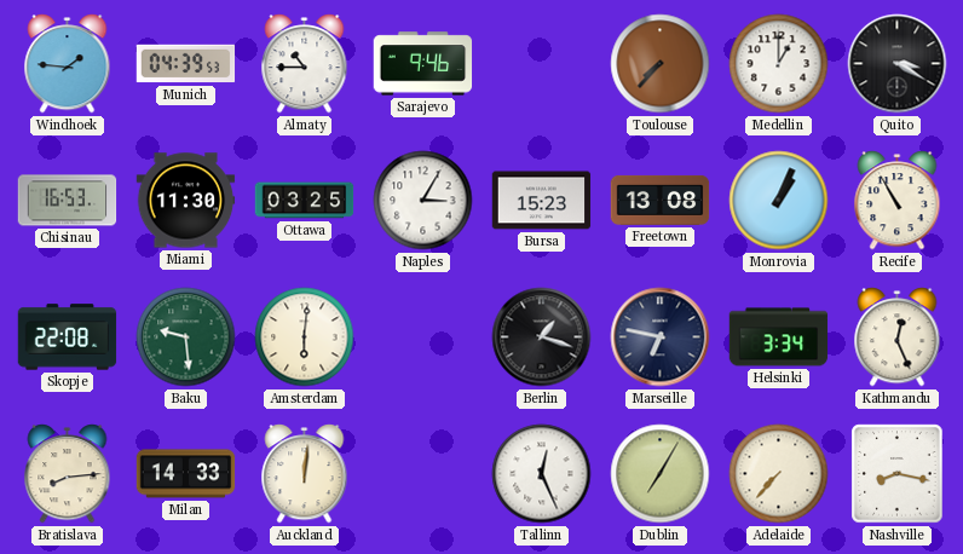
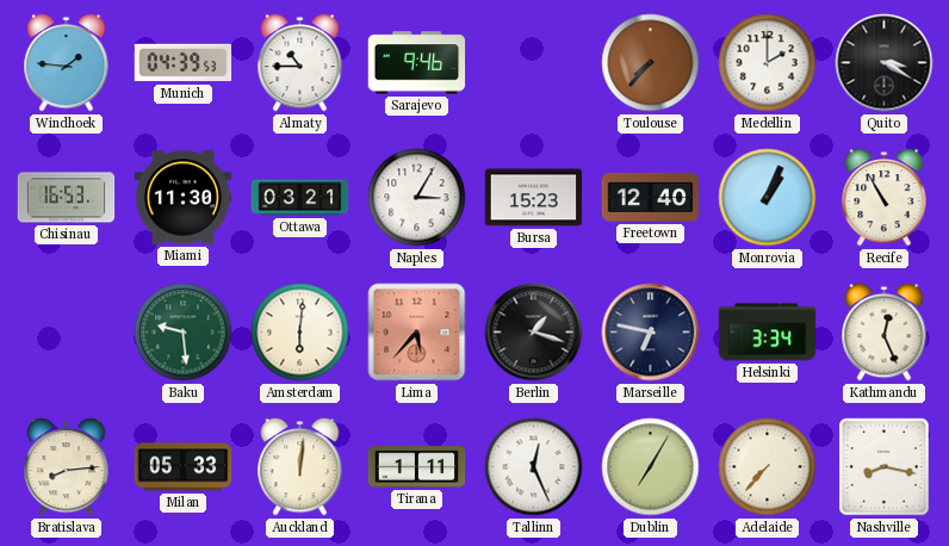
Medellin: 1:00 -> 2:00
Ottawa: 03:25 -> 03:21
Freetown: 13:08 -> 12:40
Skopje: 22:08 -> none
Lima: none -> 5:37
Milan: 14:33 -> 05:33
Tirana: none -> 1:11
